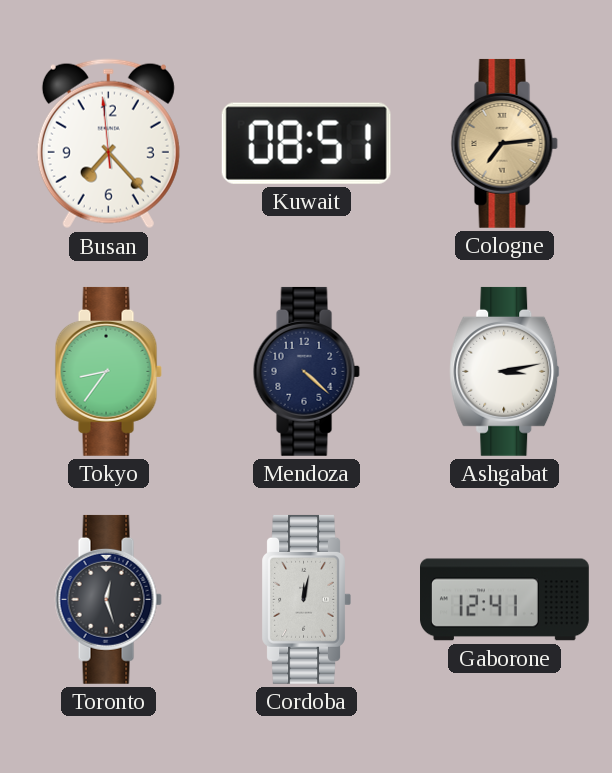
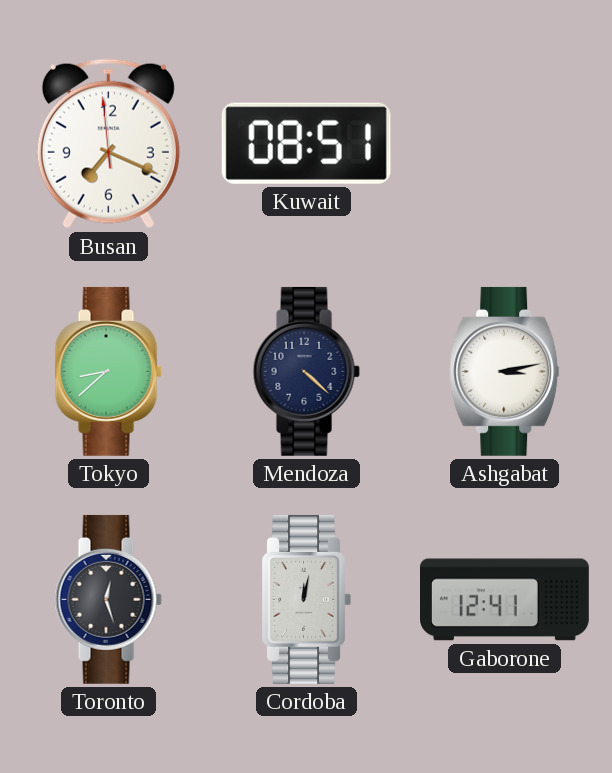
Busan: 7:22 -> 7:18
Cologne: 7:14 -> none
Tokyo: 8:36 -> 8:38
